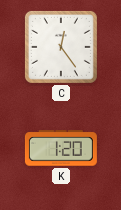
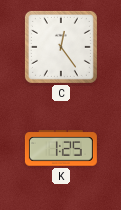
K: 1:20 -> 1:25
